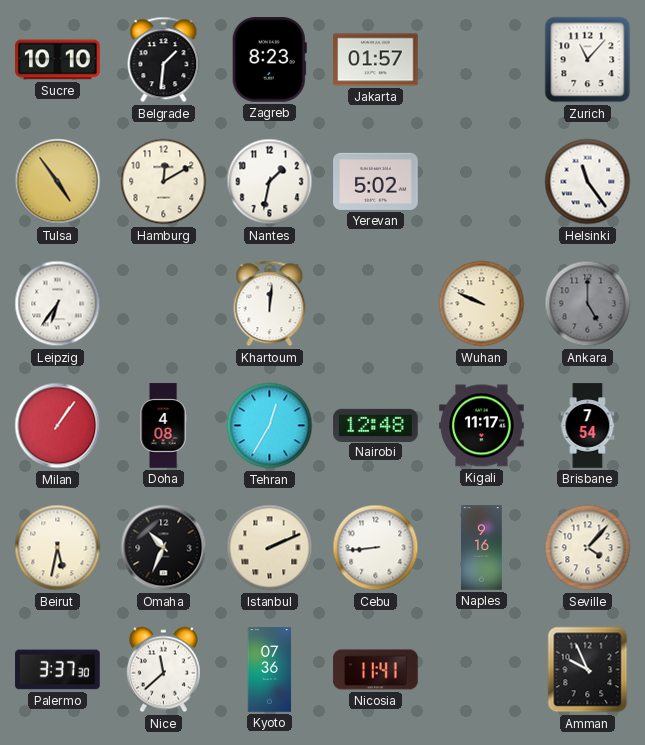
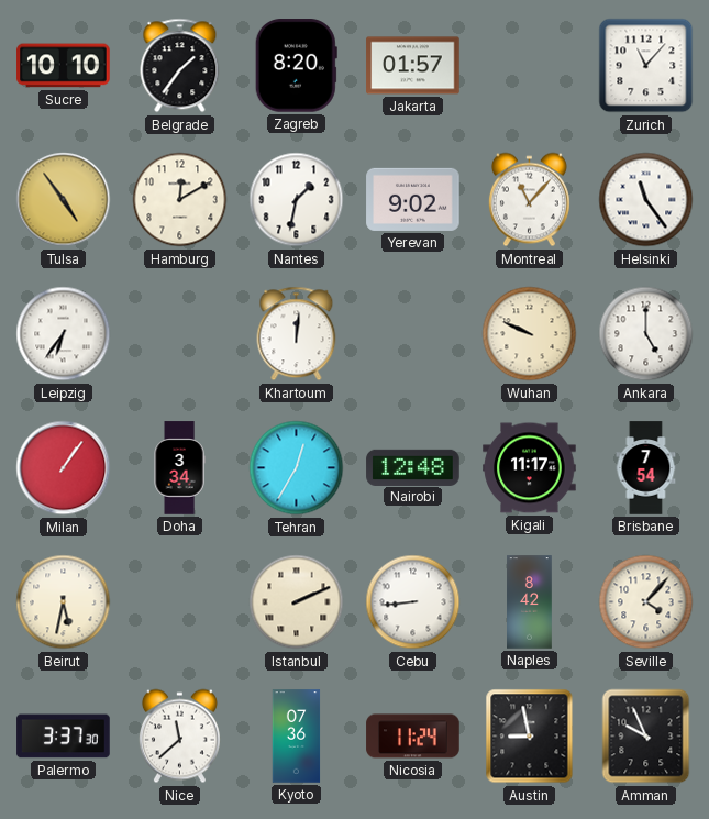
Belgrade: 1:31 -> 1:36
Zagreb: 8:23 -> 8:20
Yerevan: 5:02 -> 9:02
Montreal: none -> 11:07
Ankara dial: grey -> white
Doha: 4:08 -> 3:34
Omaha: 10:34 -> none
Naples: 9:16 -> 8:42
Nicosia: 11:41 -> 11:24
Austin: none -> 8:58
